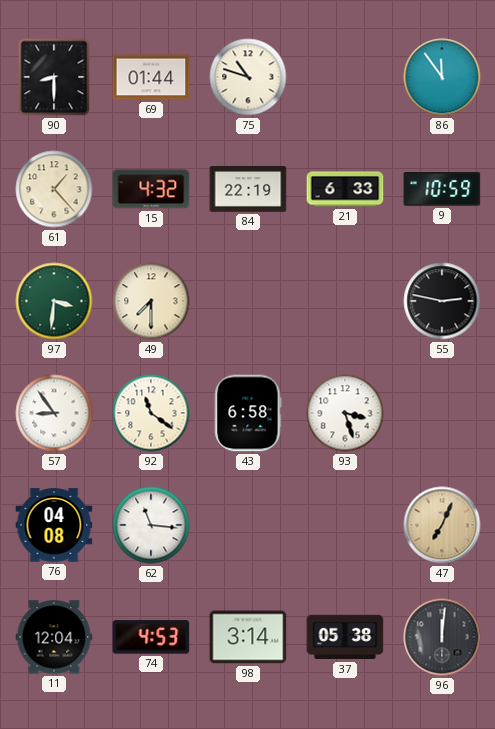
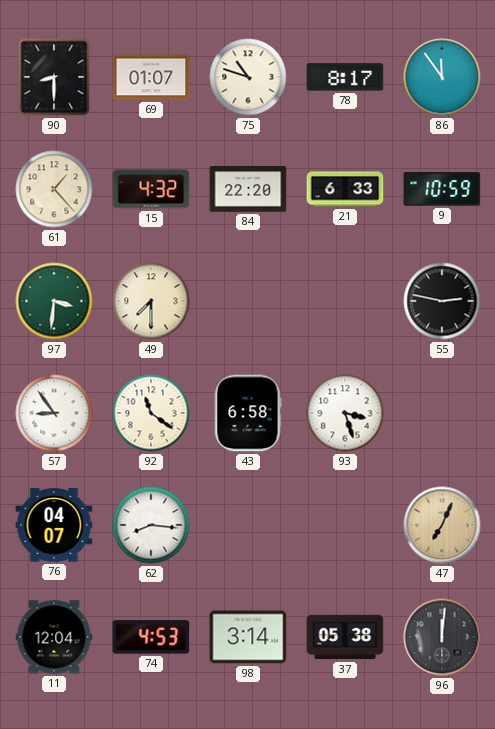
69: 01:44 -> 01:07
78: none -> 8:17
84: 22:19 -> 22:20
76: 04:08 -> 04:07
62: 11:16 -> 8:16
